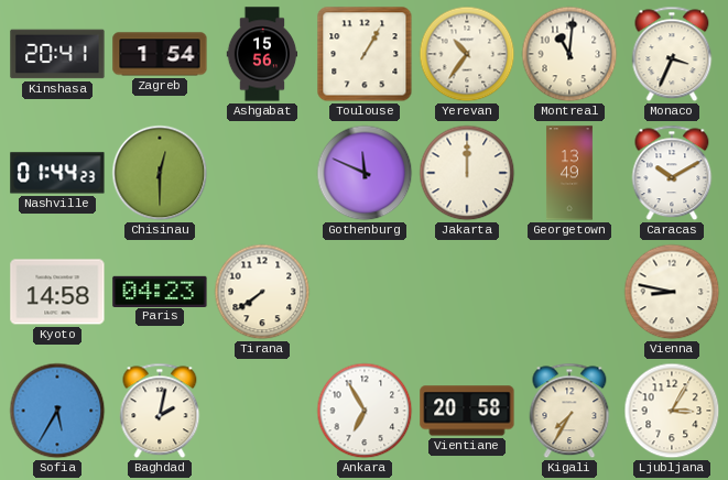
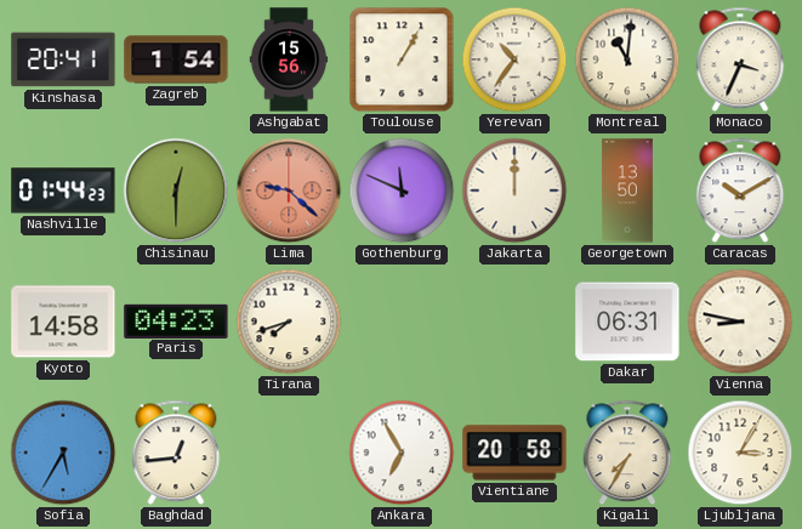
Lima: none -> 9:22
Georgetown: 13:49 -> 13:50
Tirana: 7:39 -> 7:42
Dakar: none -> 06:31
Baghdad: 2:02 -> 12:44
